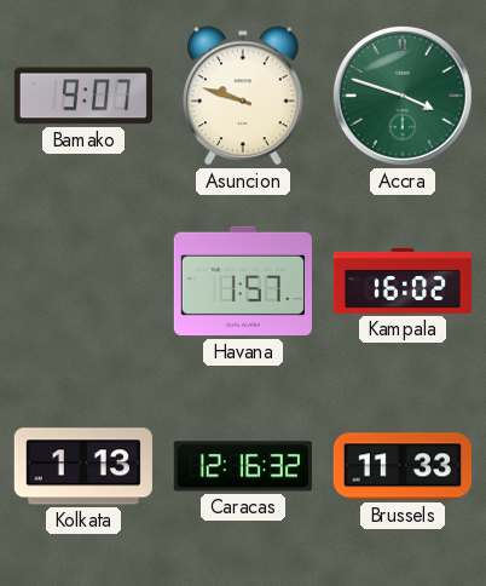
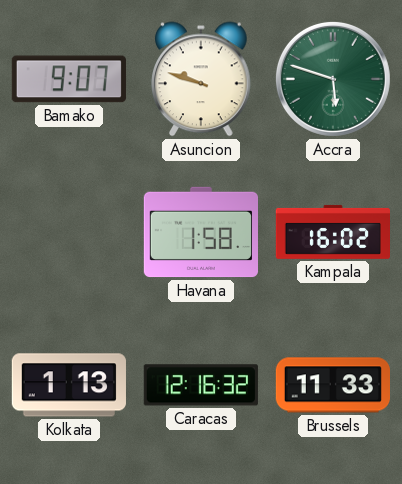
Accra: 3:48 -> 5:48
Havana: 1:57 -> 1:58
